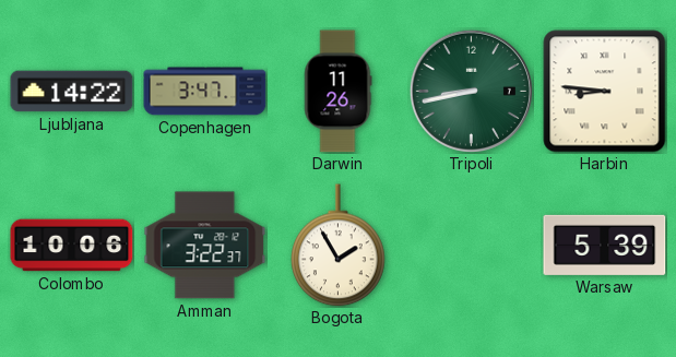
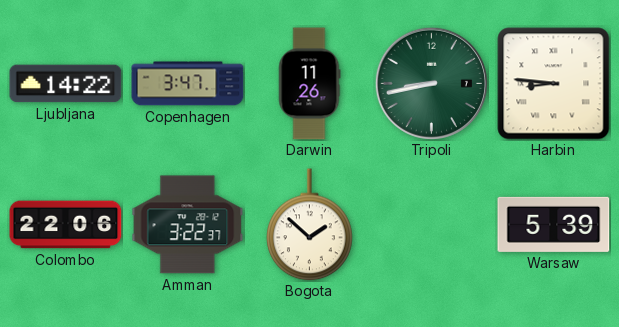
Colombo: 10:06 -> 22:06
Bogota: 1:55 -> 1:52
